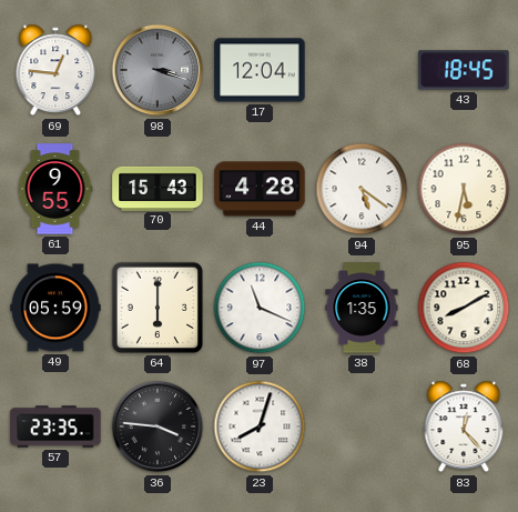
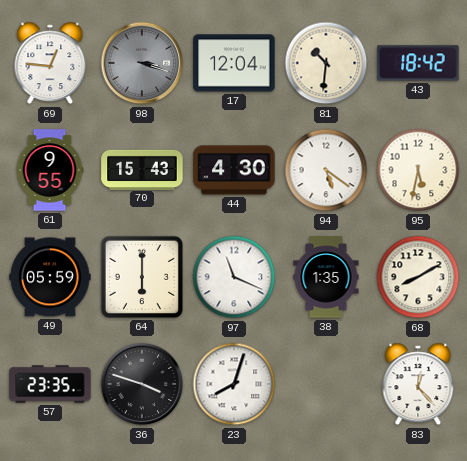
81: none -> 10:31
43: 18:45 -> 18:42
44: 4:28 -> 4:30
36: 3:46 -> 3:48
